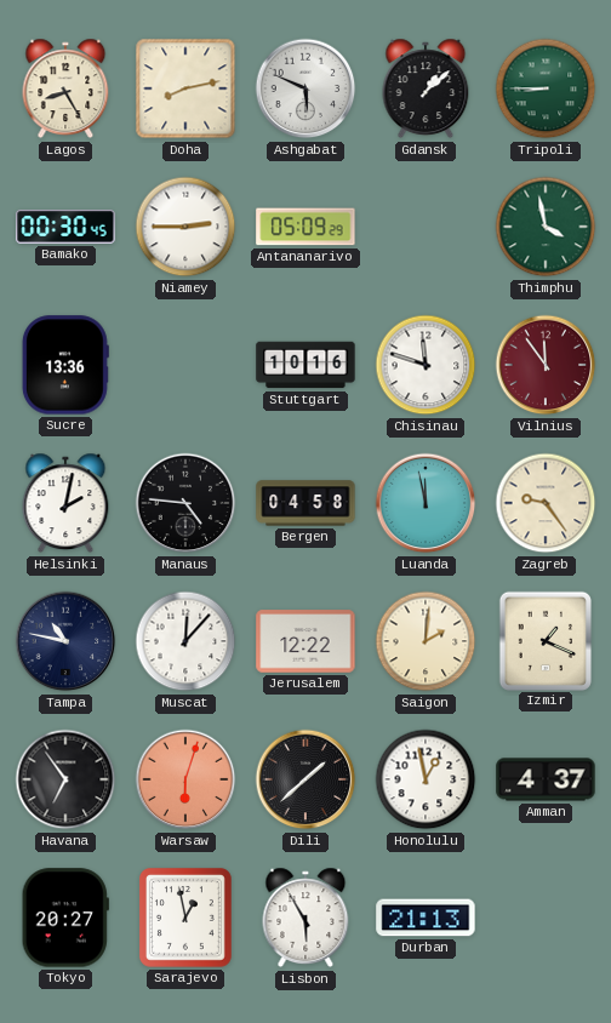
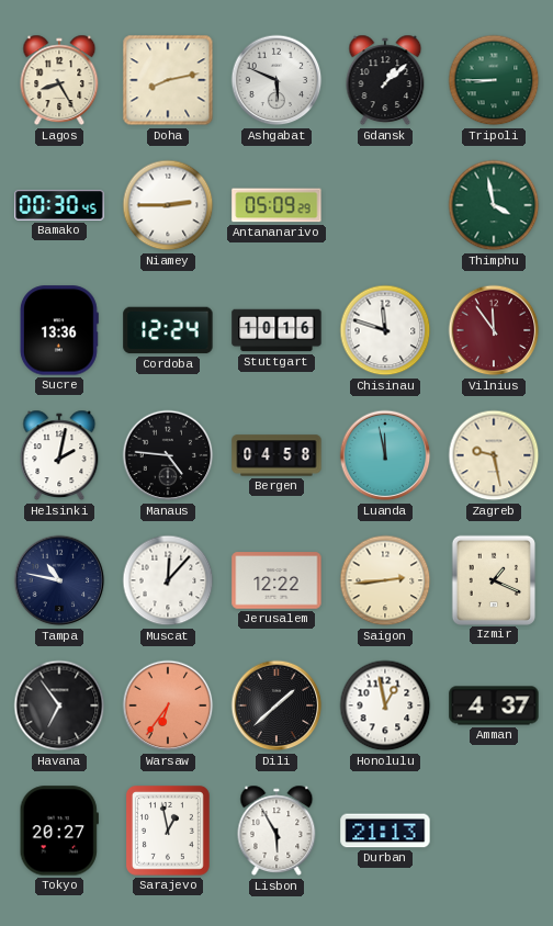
Cordoba: none -> 12:24
Zagreb: 9:24 -> 9:28
Saigon: 2:01 -> 2:44
Warsaw: 6:03 -> 6:36
